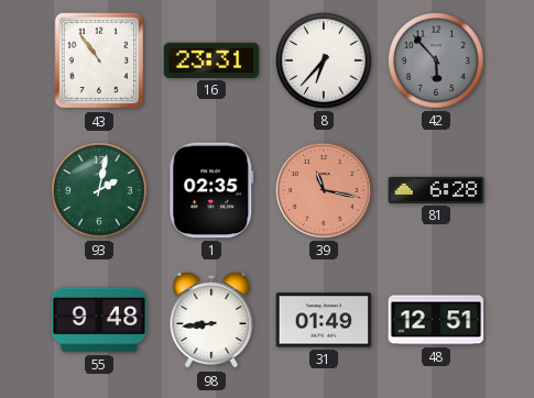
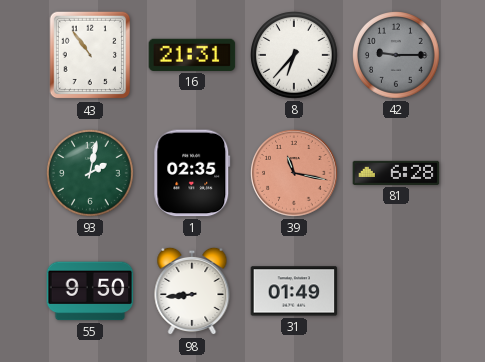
16: 23:31 -> 21:31
42: 5:53 -> 9:15
55: 9:48 -> 9:50
48: 12:51 -> none
